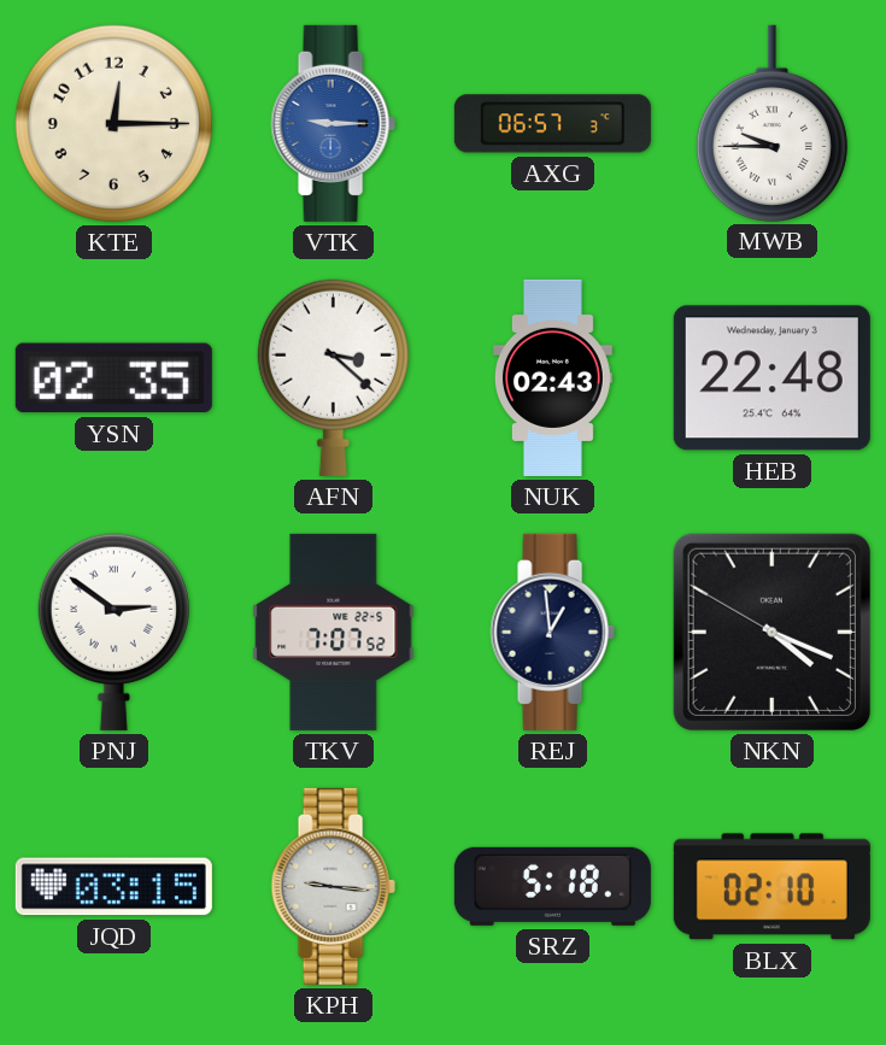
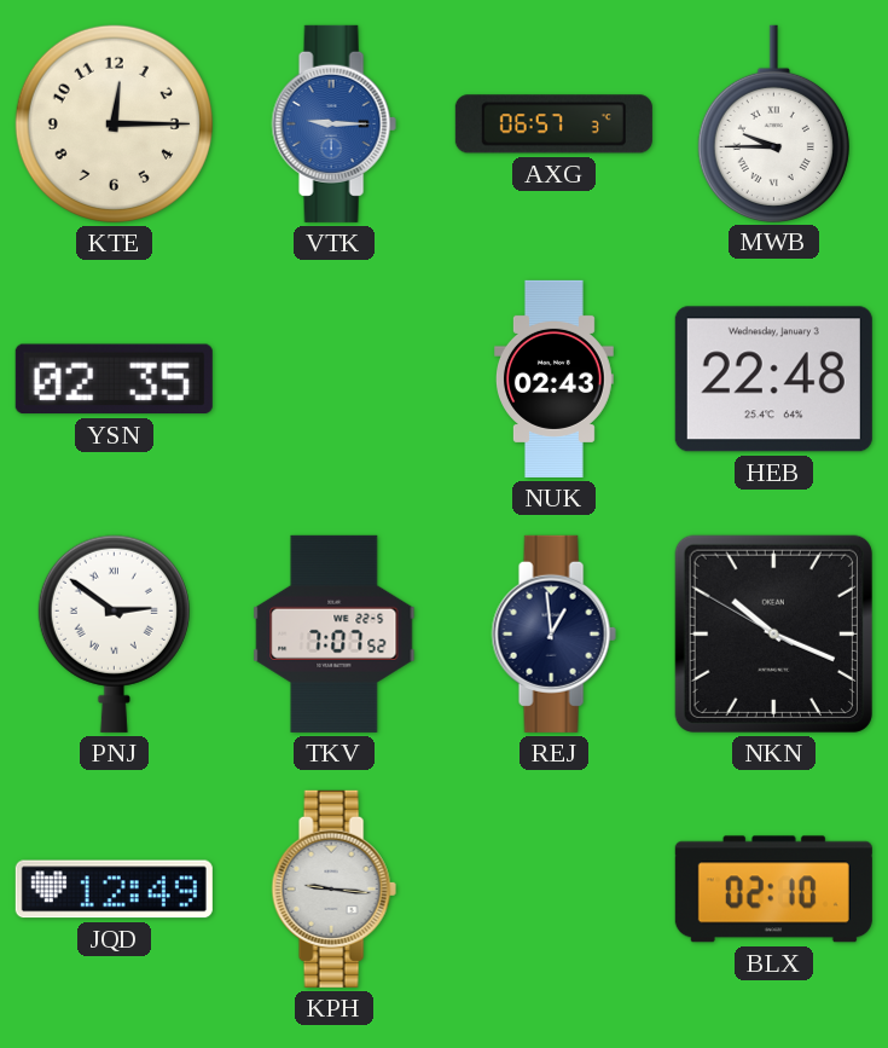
AFN: 3:22 -> none
NKN: 4:18 -> 10:18
JQD: 03:15 -> 12:49
SRZ: 5:18 -> none
